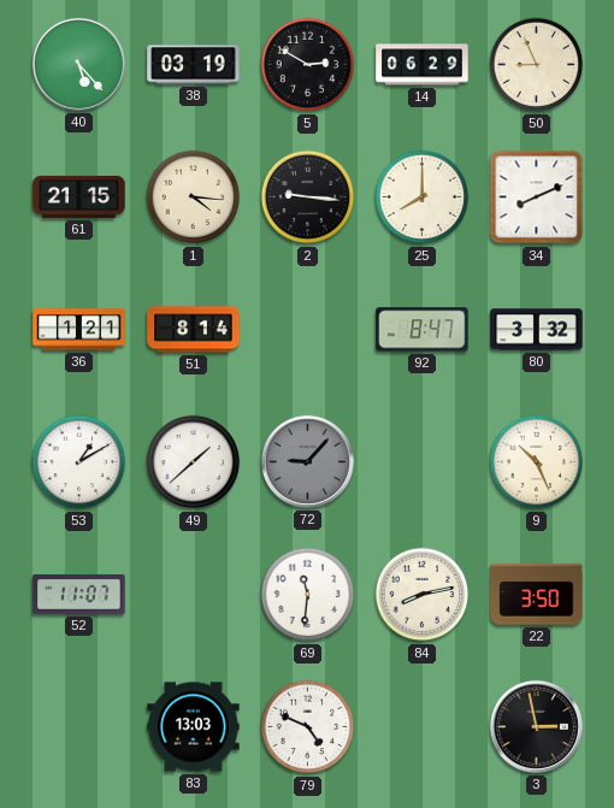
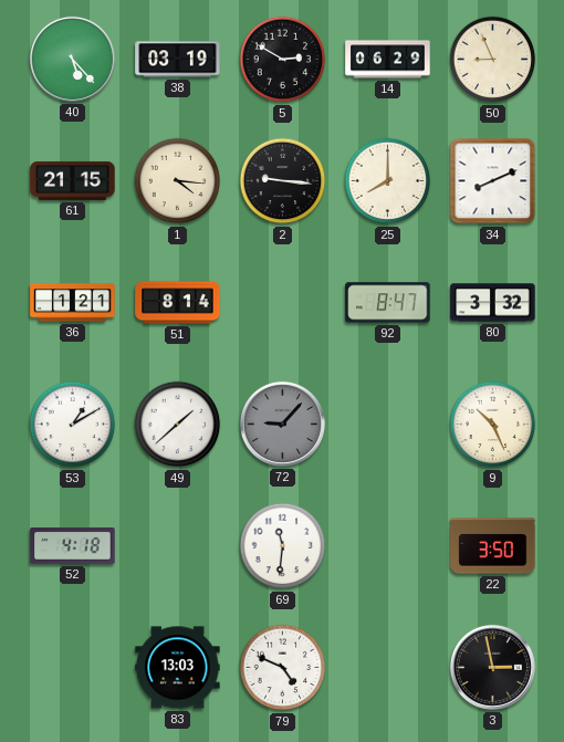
52: 11:07 -> 4:18
84: 8:13 -> none
